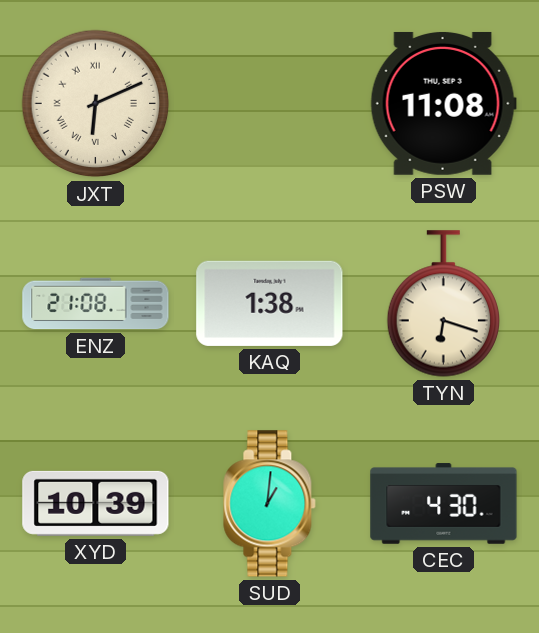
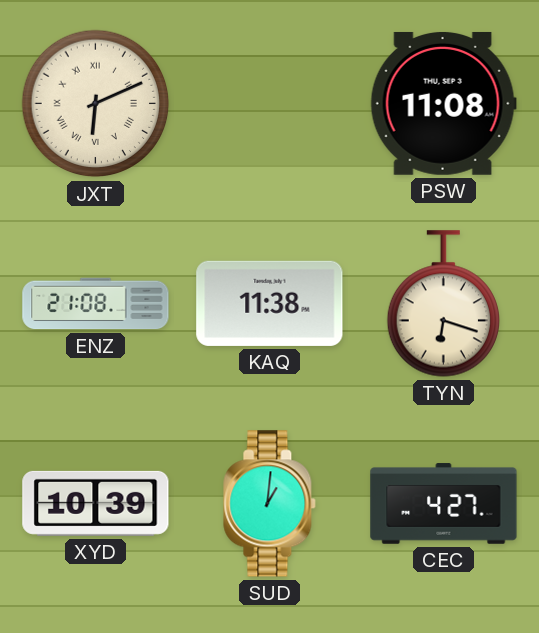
KAQ: 1:38 -> 11:38
CEC: 4:30 -> 4:27
